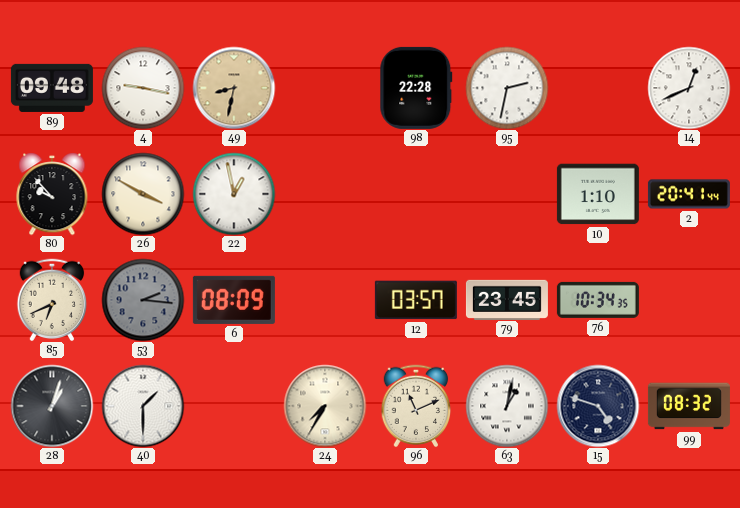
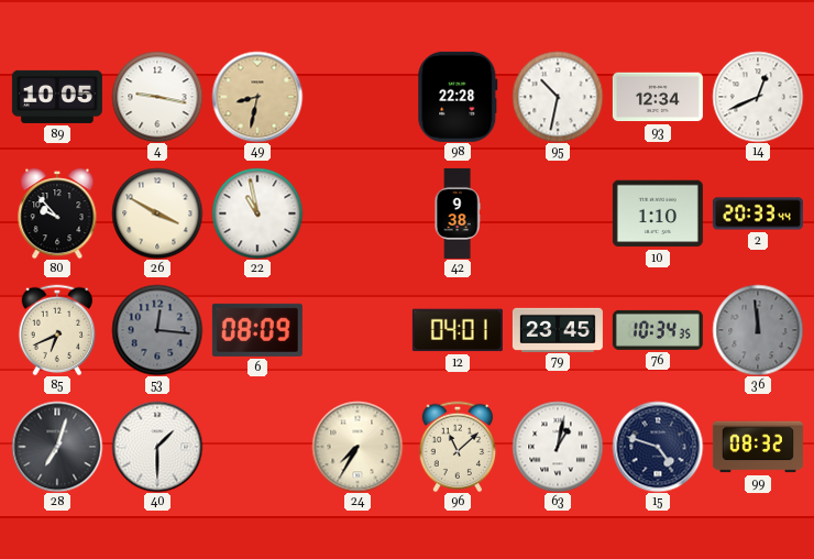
89: 09:48 -> 10:05
95: 2:32 -> 10:32
93: none -> 12:34
22: 12:58 -> 10:58
42: none -> 9:38
2: 20:41 -> 20:33
53: 2:16 -> 12:16
12: 03:57 -> 04:01
36: none -> 11:59
28: 1:03 -> 7:03
96: 11:11 -> 11:08
